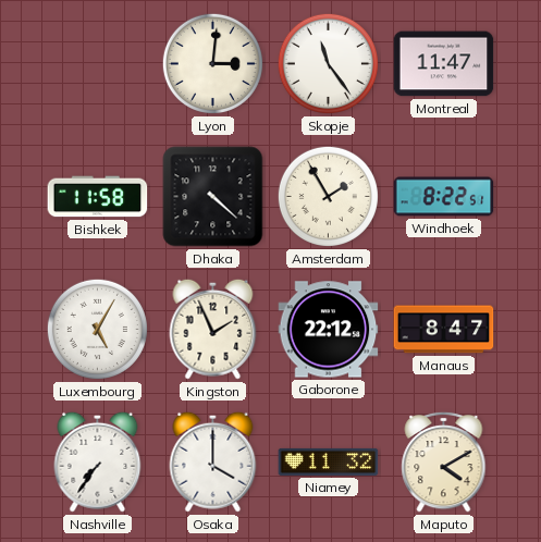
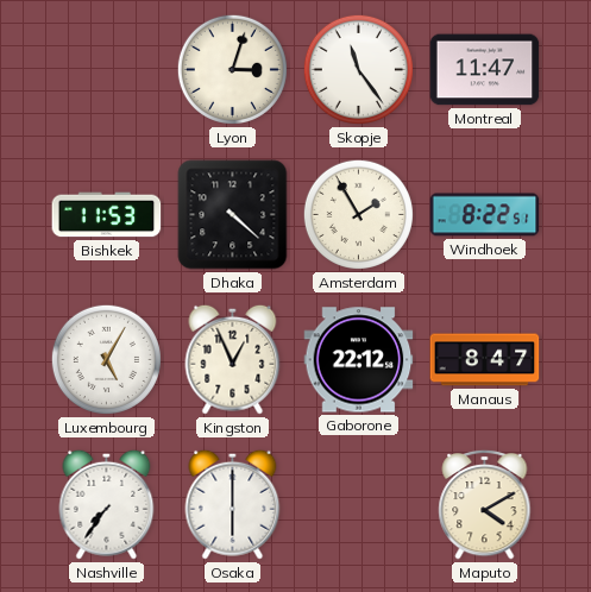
Lyon: 3:01 -> 3:03
Bishkek: 11:58 -> 11:53
Kingston: 1:56 -> 12:56
Osaka: 4:00 -> 6:00
Niamey: 11:32 -> none
